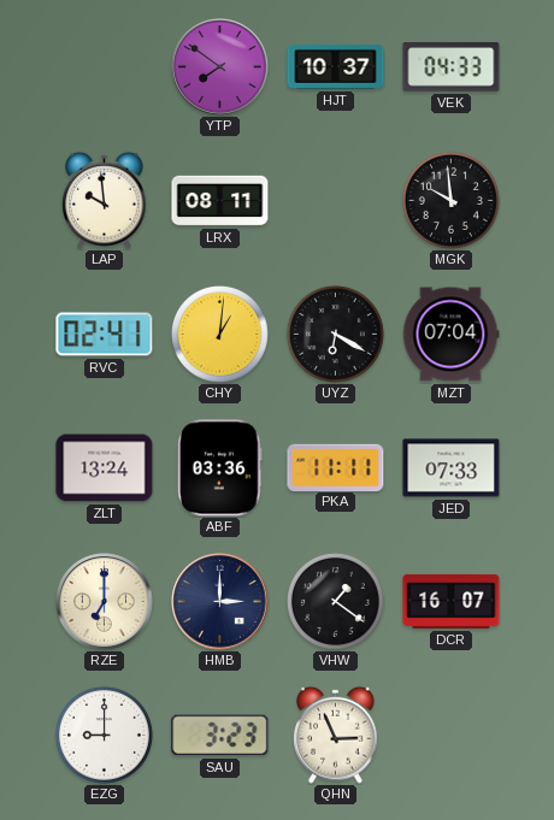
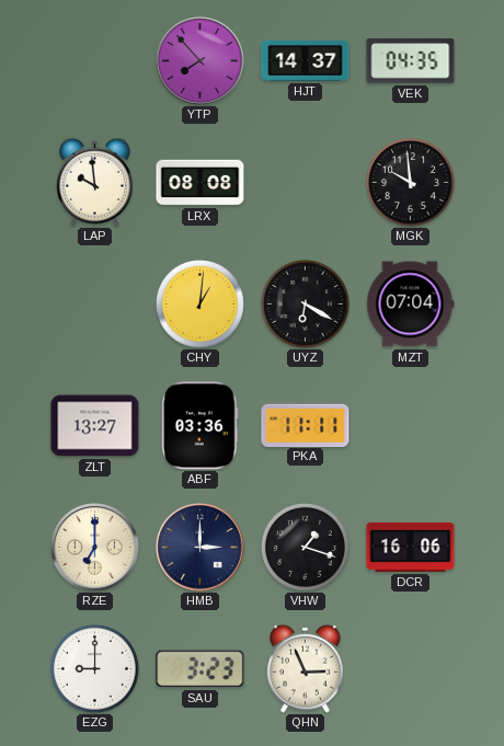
YTP: 7:51 -> 7:53
HJT: 10:37 -> 14:37
VEK: 04:33 -> 04:35
LRX: 08:11 -> 08:08
RVC: 02:41 -> none
ZLT: 13:24 -> 13:27
JED: 07:33 -> none
VHW: 1:21 -> 1:18
DCR: 16:07 -> 16:06
